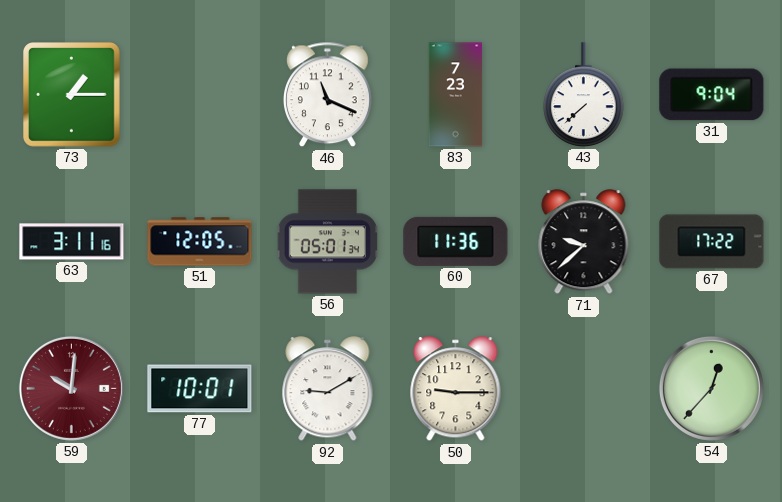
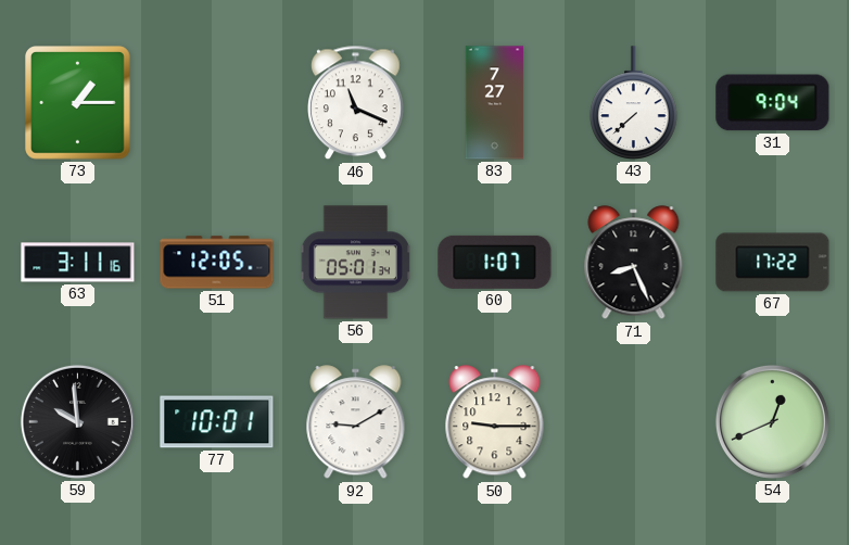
83: 7:23 -> 7:27
60: 11:36 -> 1:07
71: 9:38 -> 8:26
59: 10:01 -> 9:59
59 dial: burgundy -> black
54: 12:37 -> 12:41
